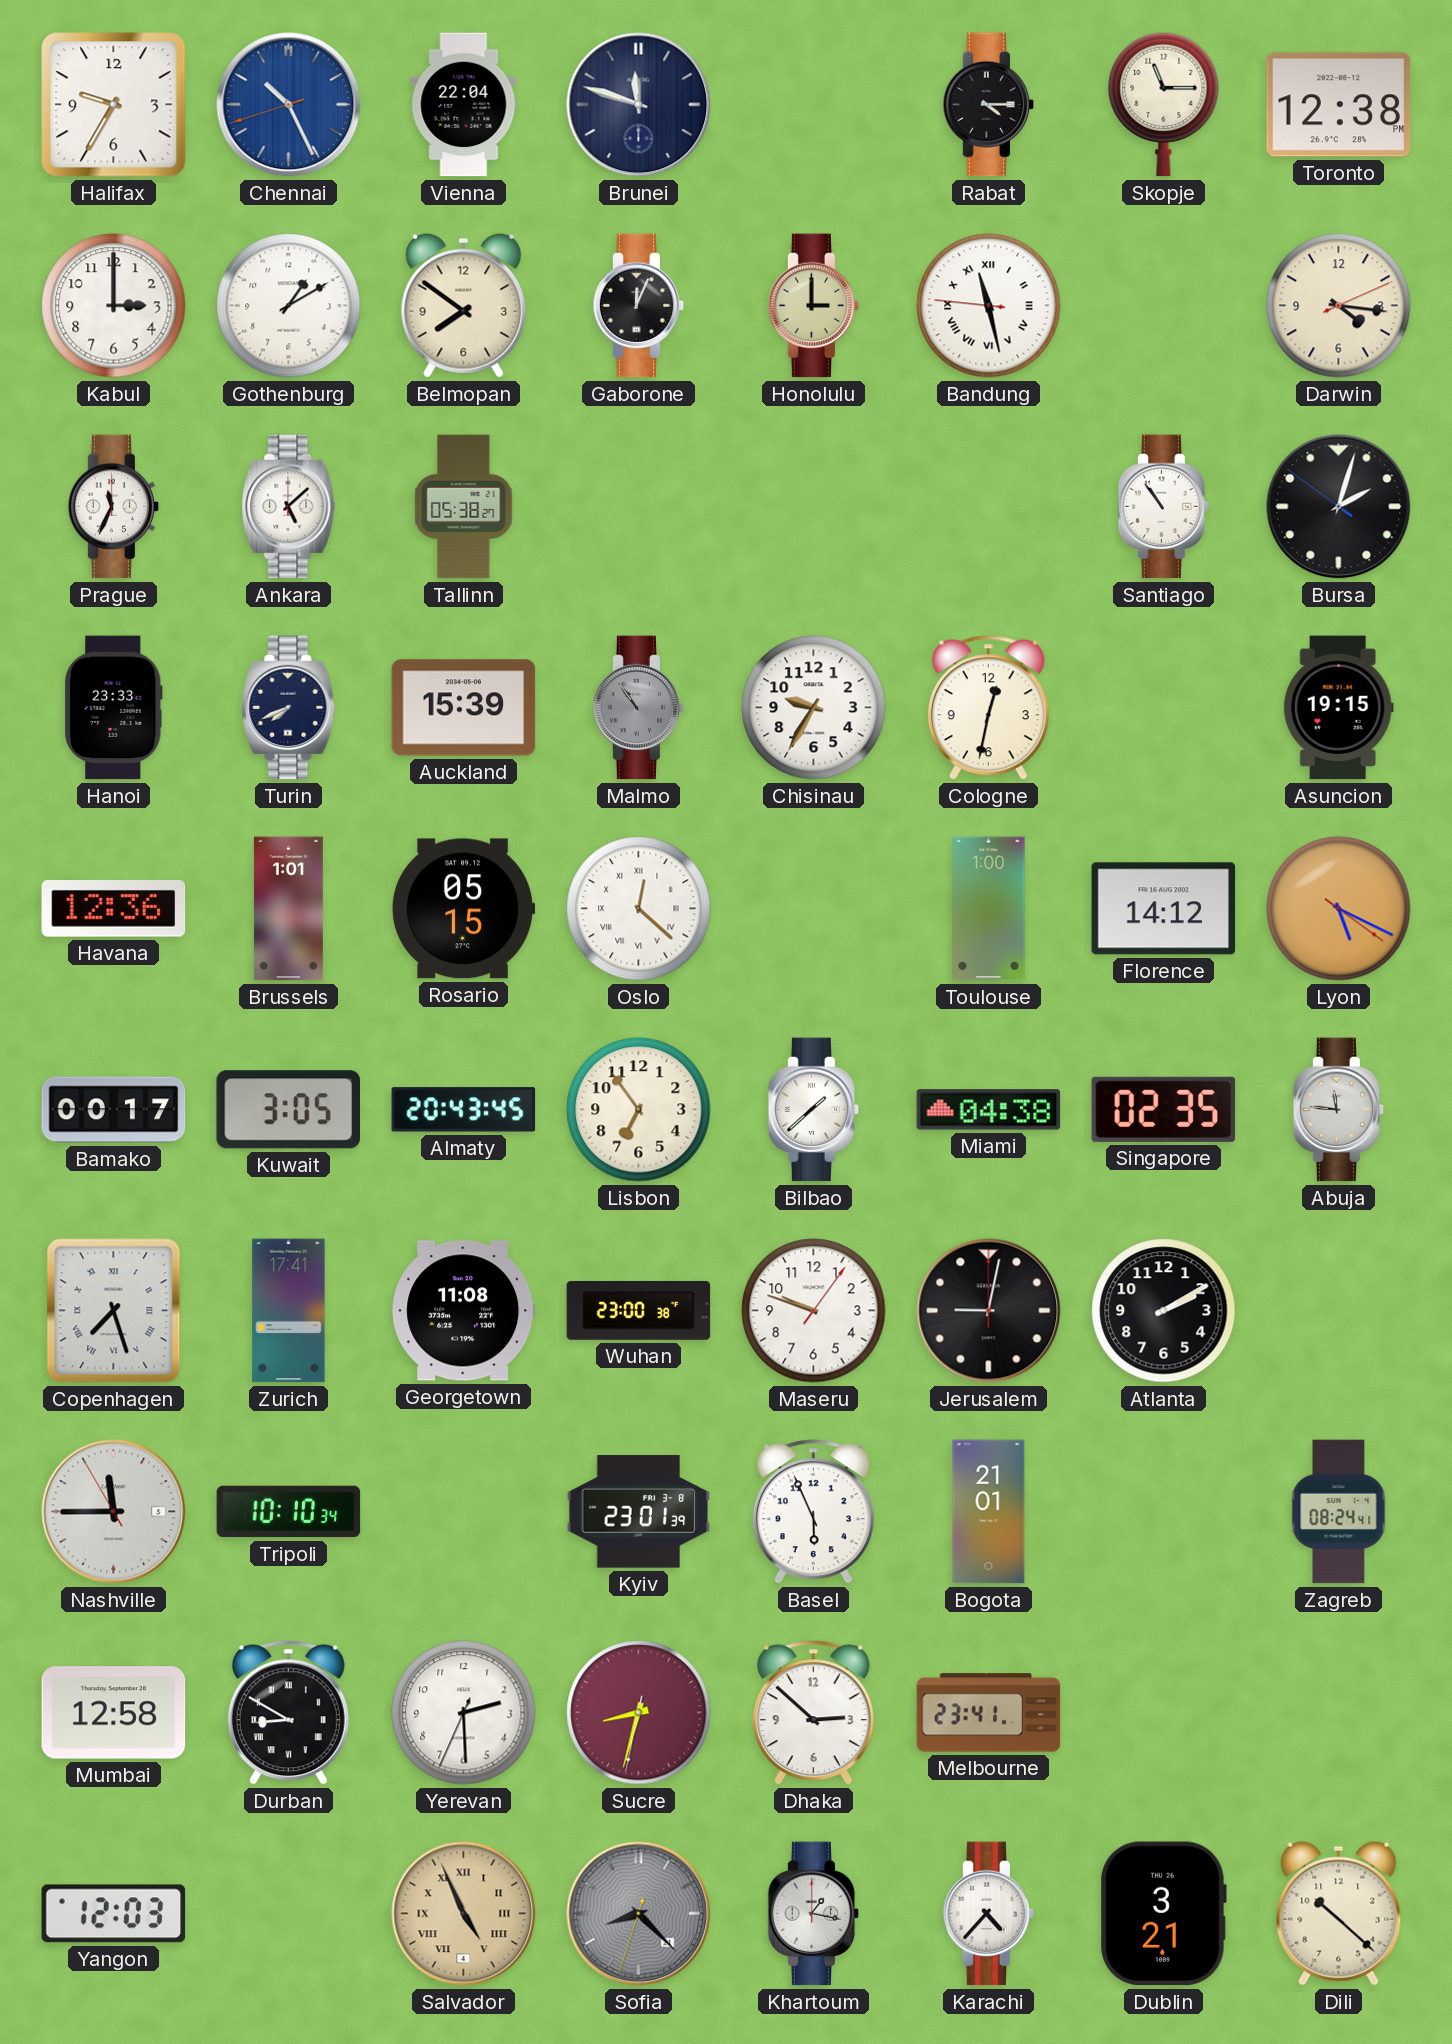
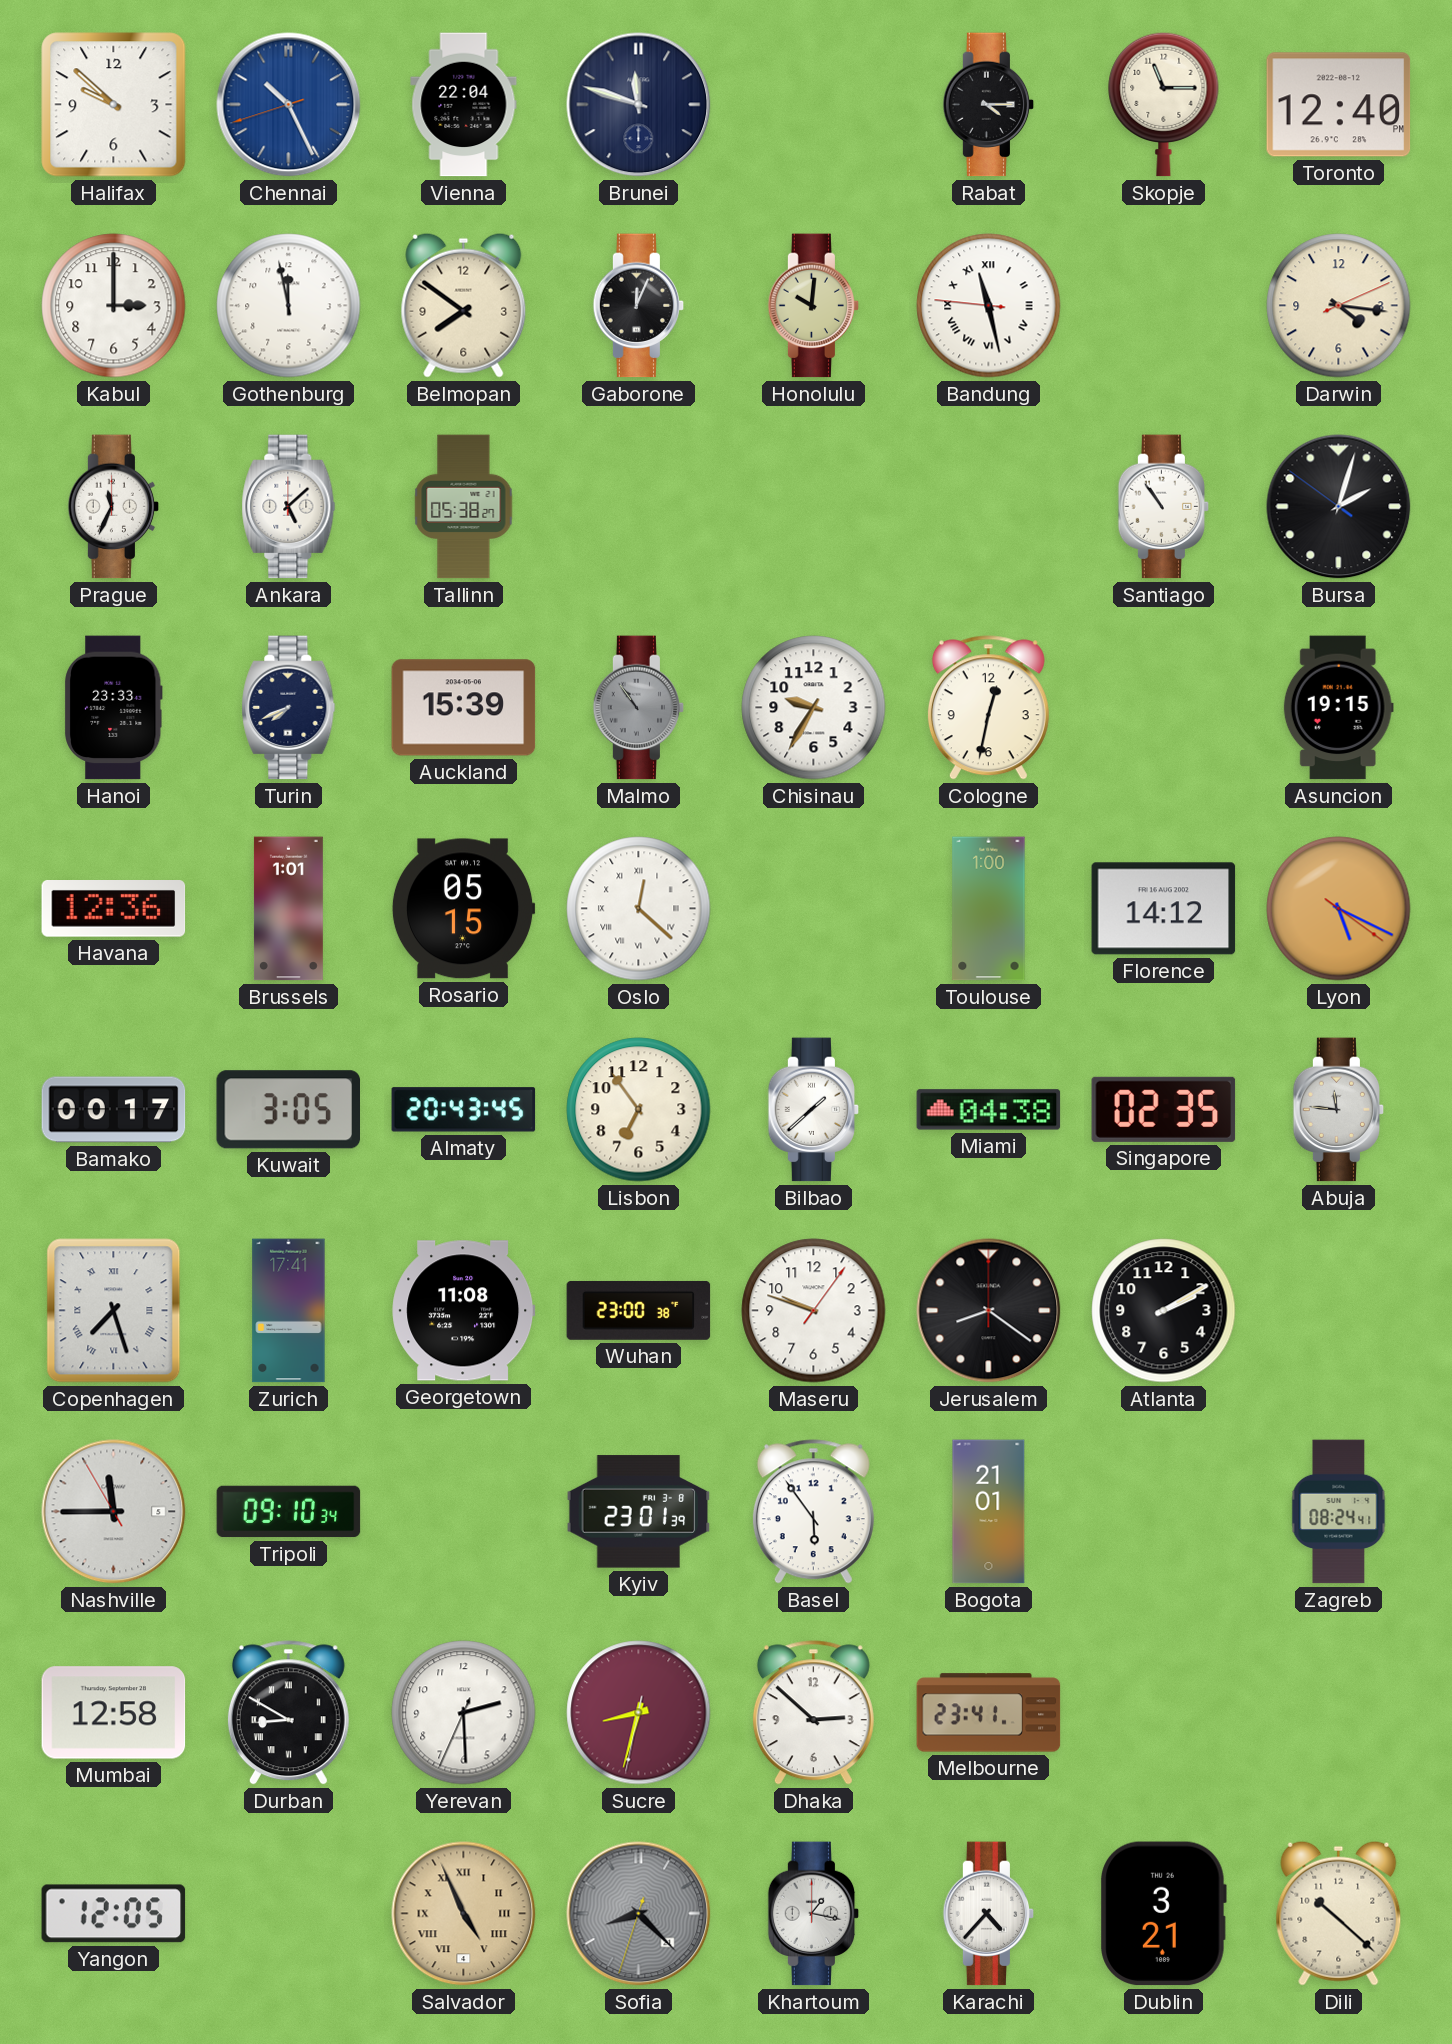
Halifax: 9:35 -> 9:52
Toronto: 12:38 -> 12:40
Gothenburg: 1:10 -> 11:58
Honolulu: 3:00 -> 10:01
Jerusalem: 9:02 -> 8:21
Tripoli: 10:10 -> 09:10
Basel: 5:56 -> 5:54
Yangon: 12:03 -> 12:05
